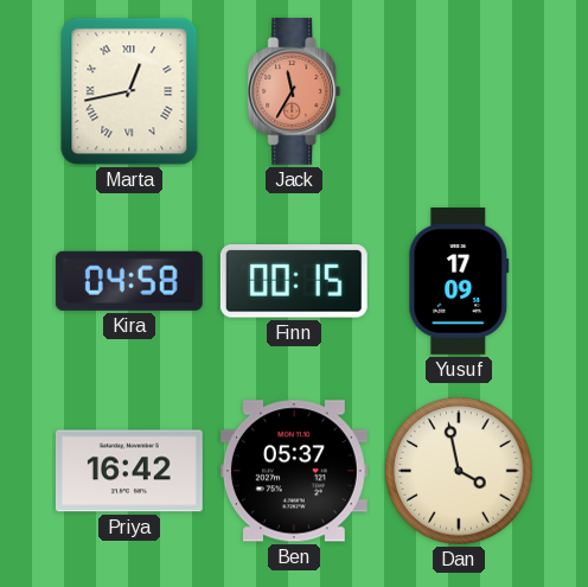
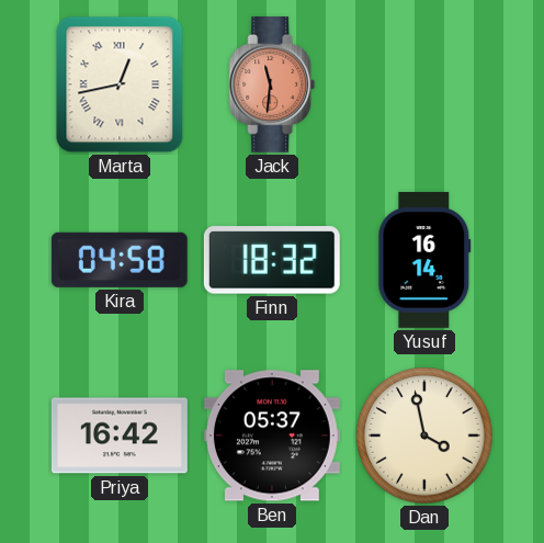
Jack: 11:35 -> 11:31
Finn: 00:15 -> 18:32
Yusuf: 17:09 -> 16:14
